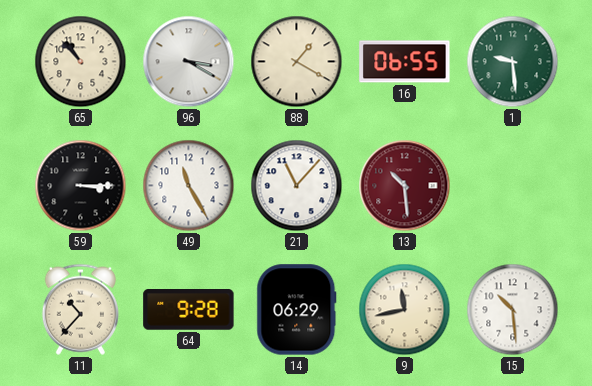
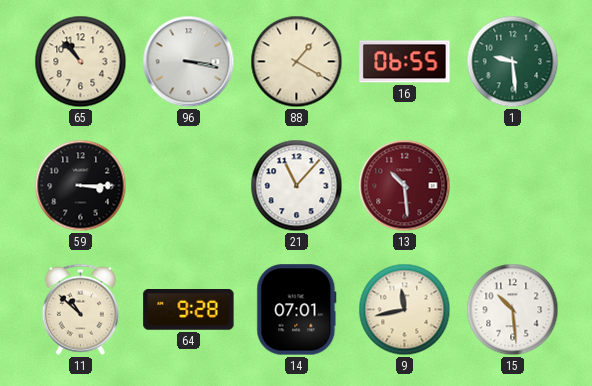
96: 3:20 -> 3:17
49: 11:25 -> none
11: 10:37 -> 10:52
14: 06:29 -> 07:01
